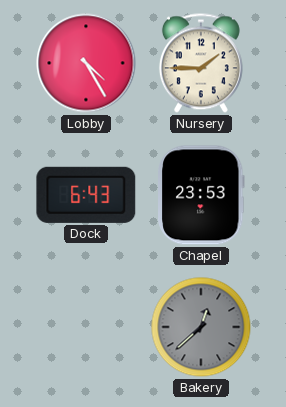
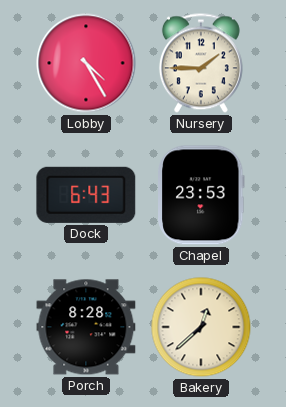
Porch: none -> 8:28
Bakery dial: grey -> cream
